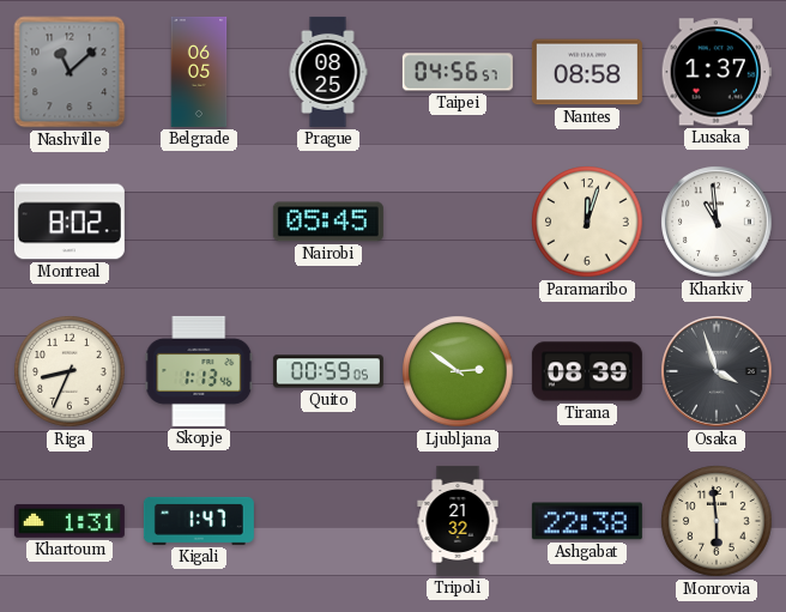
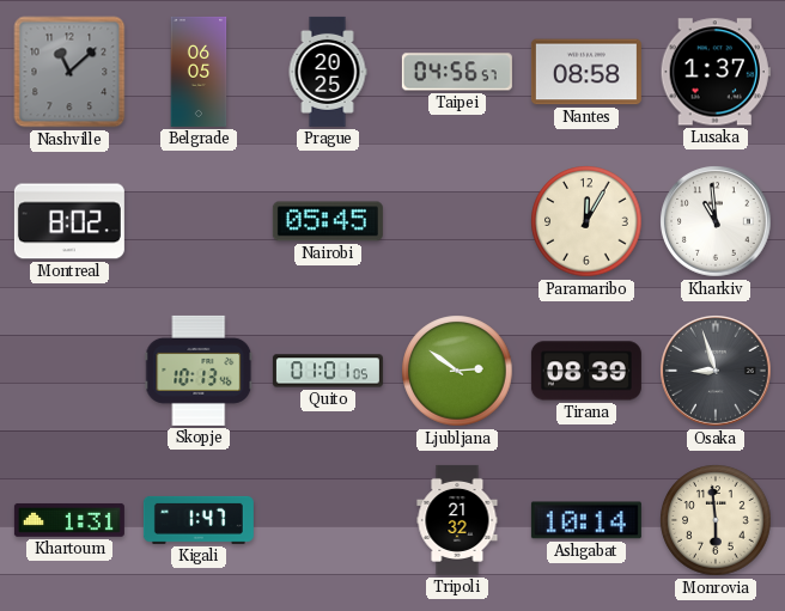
Prague: 08:25 -> 20:25
Paramaribo: 12:03 -> 12:05
Riga: 8:34 -> none
Skopje: 1:13 -> 10:13
Quito: 00:59 -> 01:01
Osaka: 3:57 -> 8:57
Ashgabat: 22:38 -> 10:14
